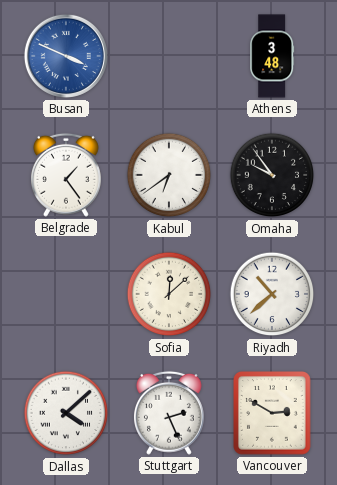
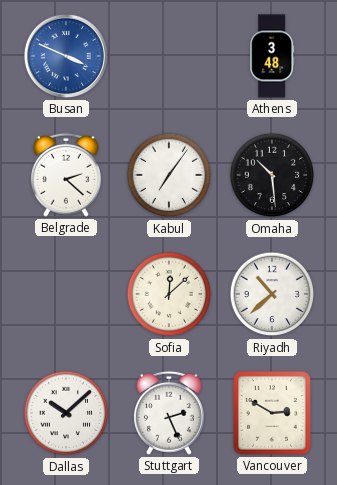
Belgrade: 1:24 -> 2:22
Kabul: 6:39 -> 7:06
Omaha: 9:54 -> 10:29
Dallas: 4:08 -> 10:08
